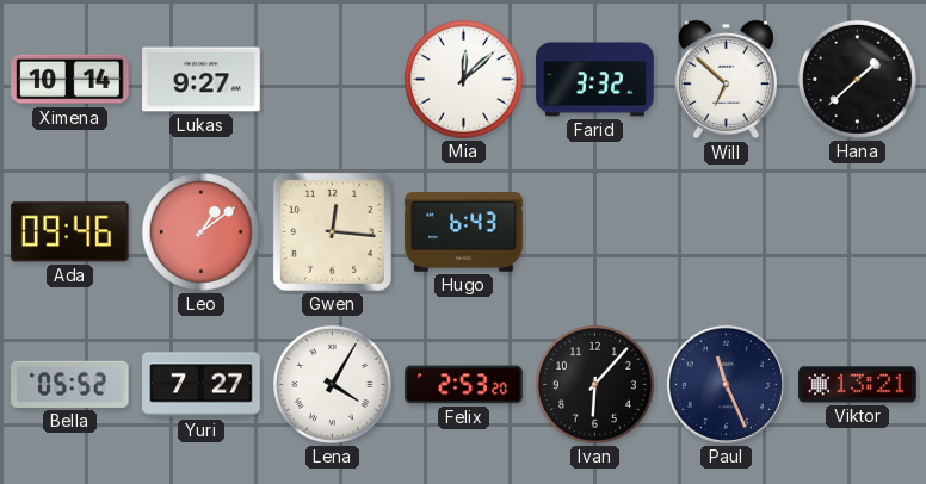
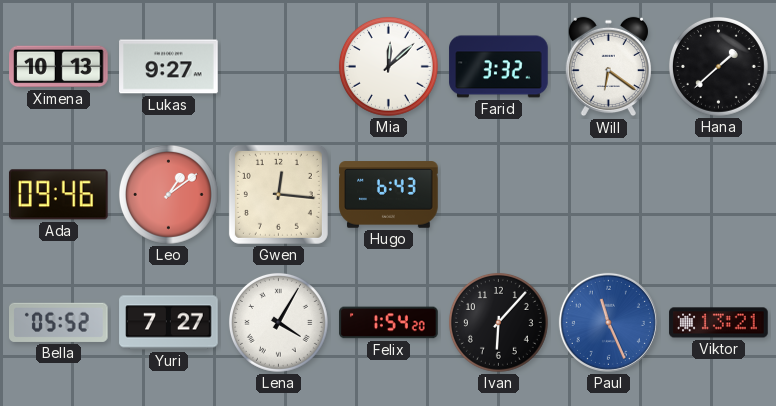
Ximena: 10:14 -> 10:13
Will: 6:52 -> 6:21
Felix: 2:53 -> 1:54
Paul dial: navy -> blue
